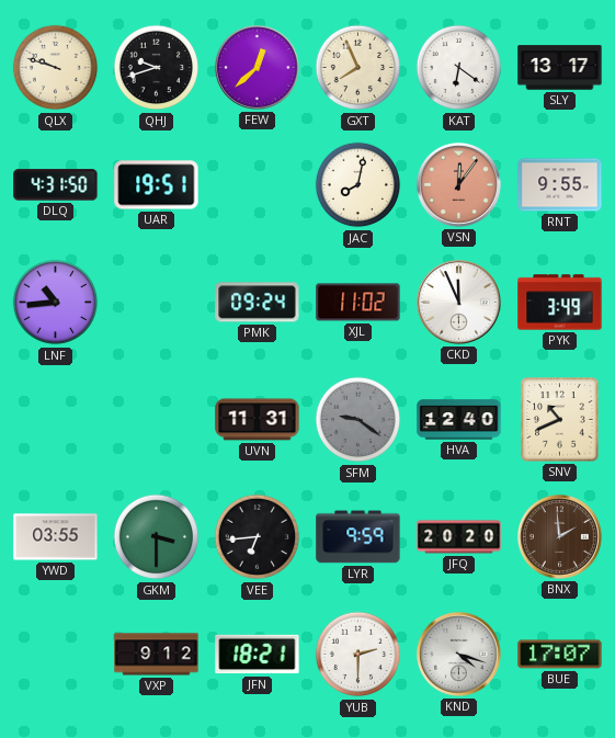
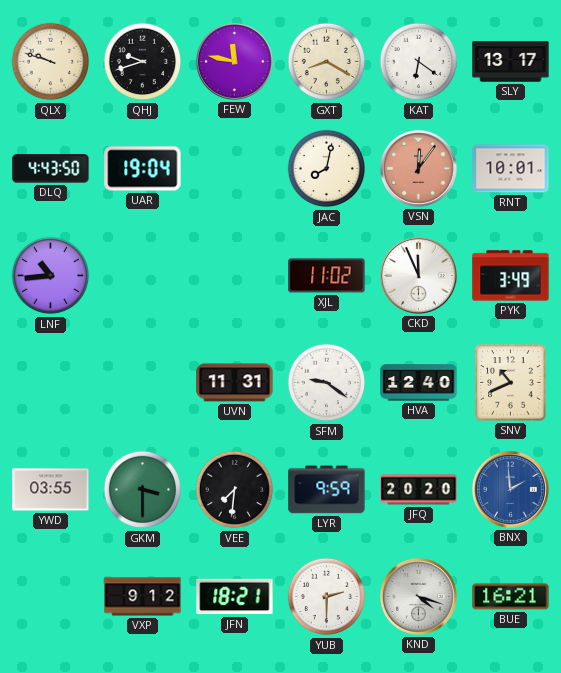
FEW: 12:38 -> 11:47
GXT: 7:56 -> 8:20
DLQ: 4:31 -> 4:43
UAR: 19:51 -> 19:04
RNT: 9:55 -> 10:01
PMK: 09:24 -> none
SFM dial: grey -> white
VEE: 6:44 -> 7:31
BNX dial: brown -> blue
BUE: 17:07 -> 16:21
